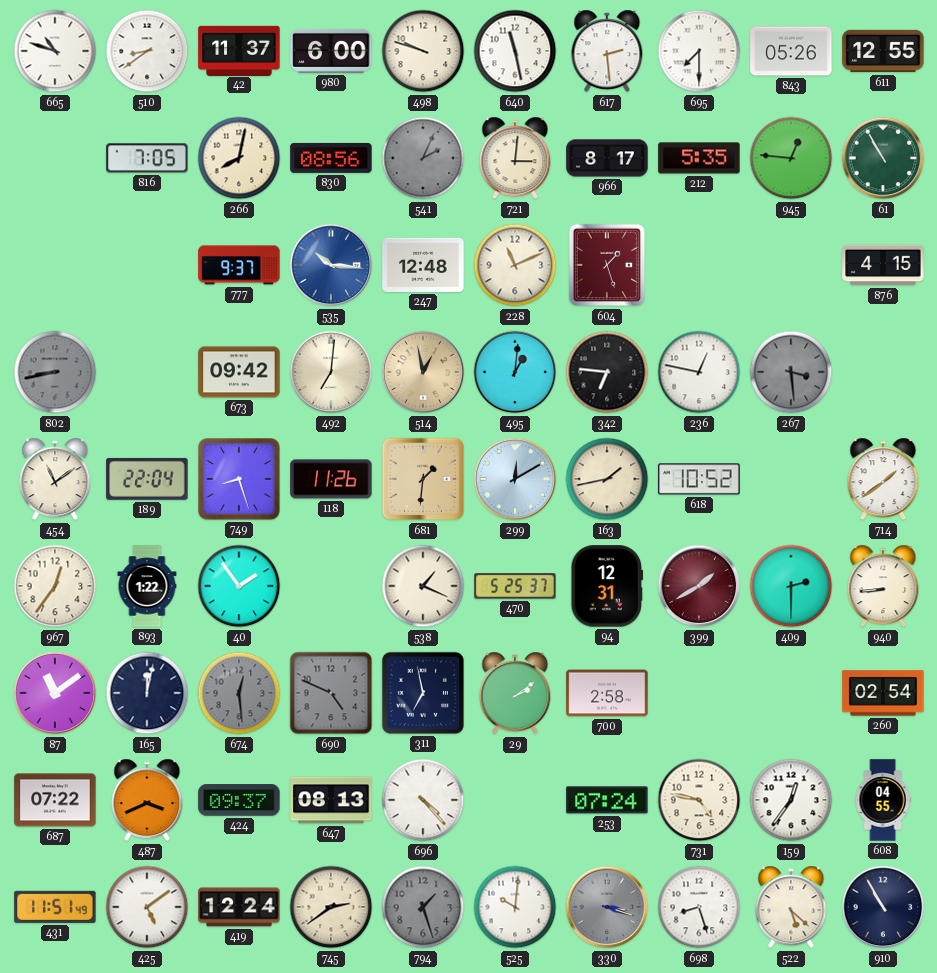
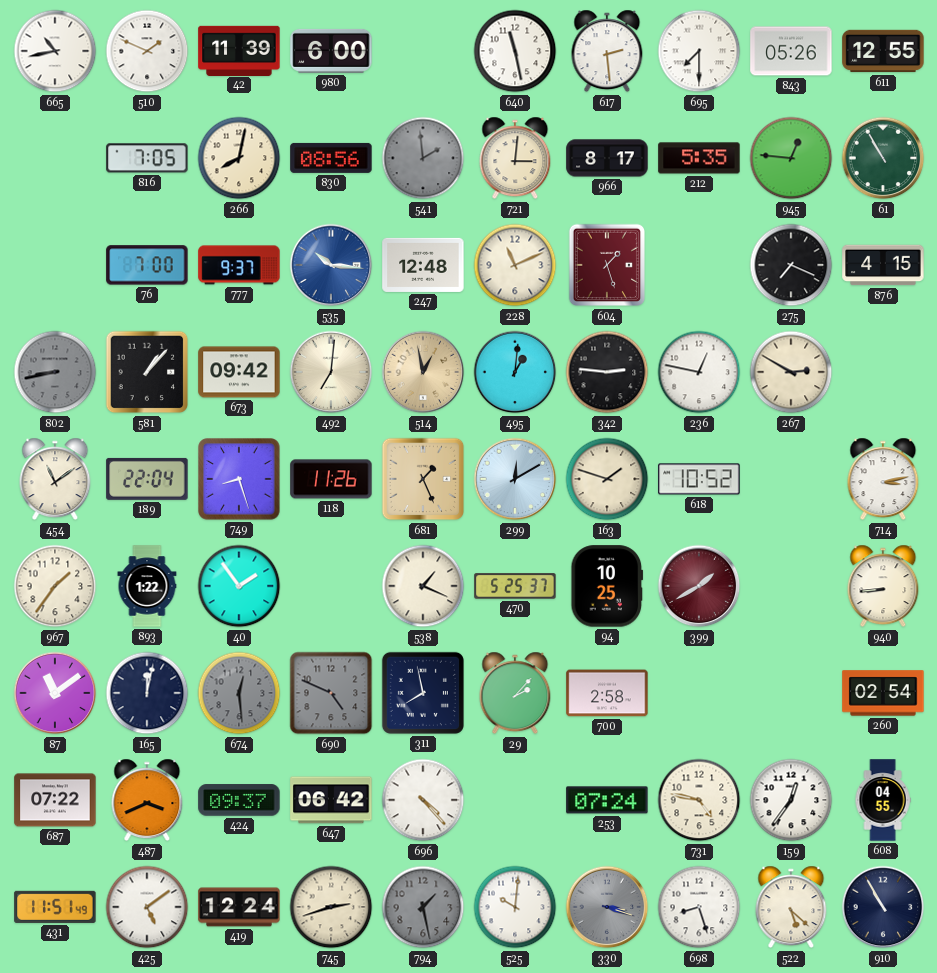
665: 10:48 -> 10:43
510: 8:39 -> 1:49
42: 11:37 -> 11:39
498: 9:48 -> none
541: 2:04 -> 1:59
76: none -> 7:00
275: none -> 7:19
581: none -> 1:07
342: 6:46 -> 2:46
267: 3:29 -> 2:50
267 dial: grey -> cream
681: 1:31 -> 1:26
163: 1:43 -> 1:48
714: 1:39 -> 3:13
967: 12:36 -> 1:36
94: 12:31 -> 10:25
409: 2:30 -> none
311: 6:58 -> 7:58
29: 2:09 -> 2:07
647: 08:13 -> 06:42
745: 2:39 -> 2:42
794: 1:27 -> 1:28
